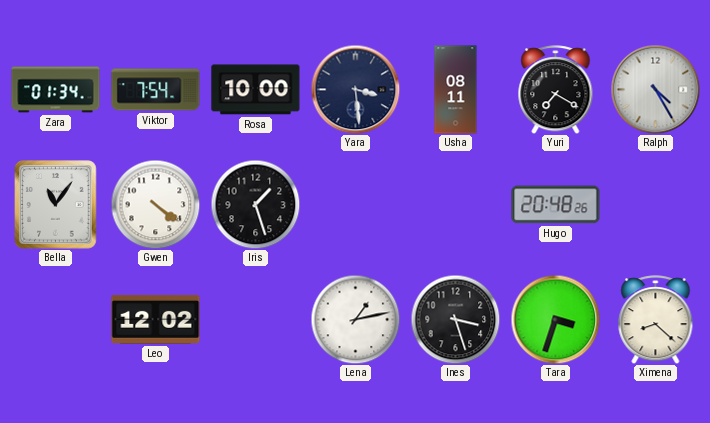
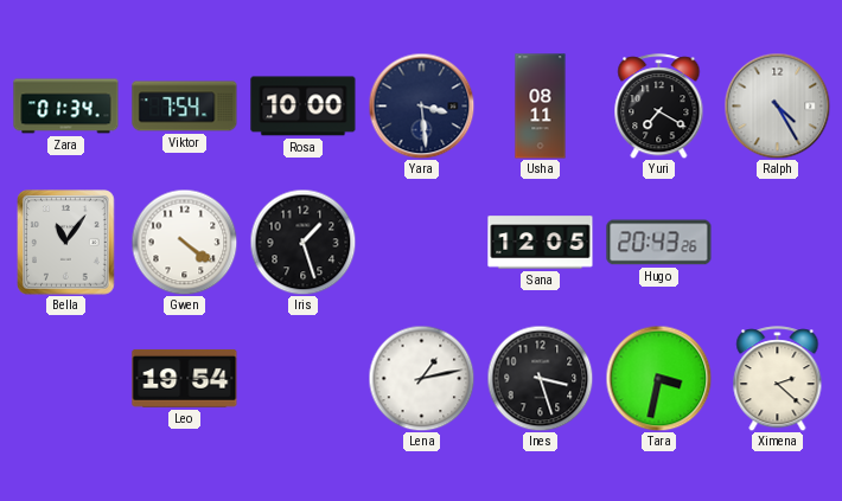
Sana: none -> 12:05
Hugo: 20:48 -> 20:43
Leo: 12:02 -> 19:54
Tara: 3:33 -> 3:32
Ximena: 8:22 -> 2:22
